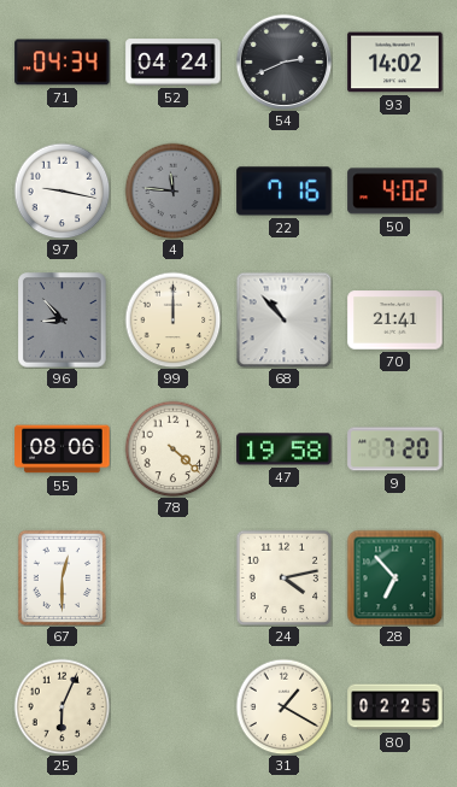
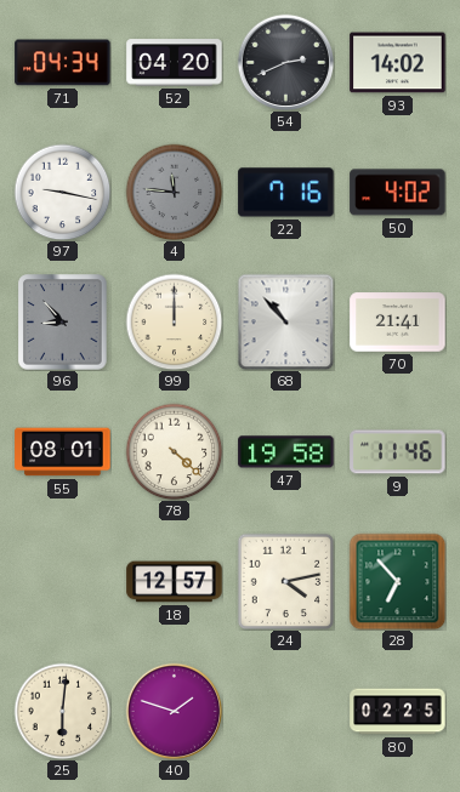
52: 04:24 -> 04:20
55: 08:06 -> 08:01
9: 7:20 -> 11:46
67: 12:30 -> none
18: none -> 12:57
25: 6:04 -> 6:01
40: none -> 1:48
31: 1:20 -> none
